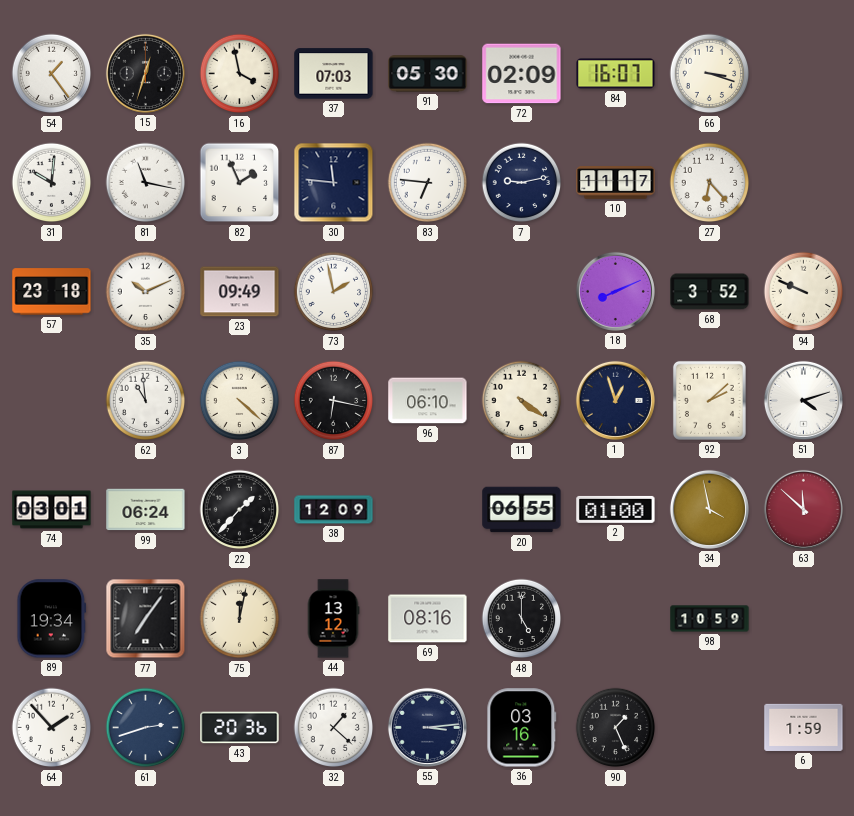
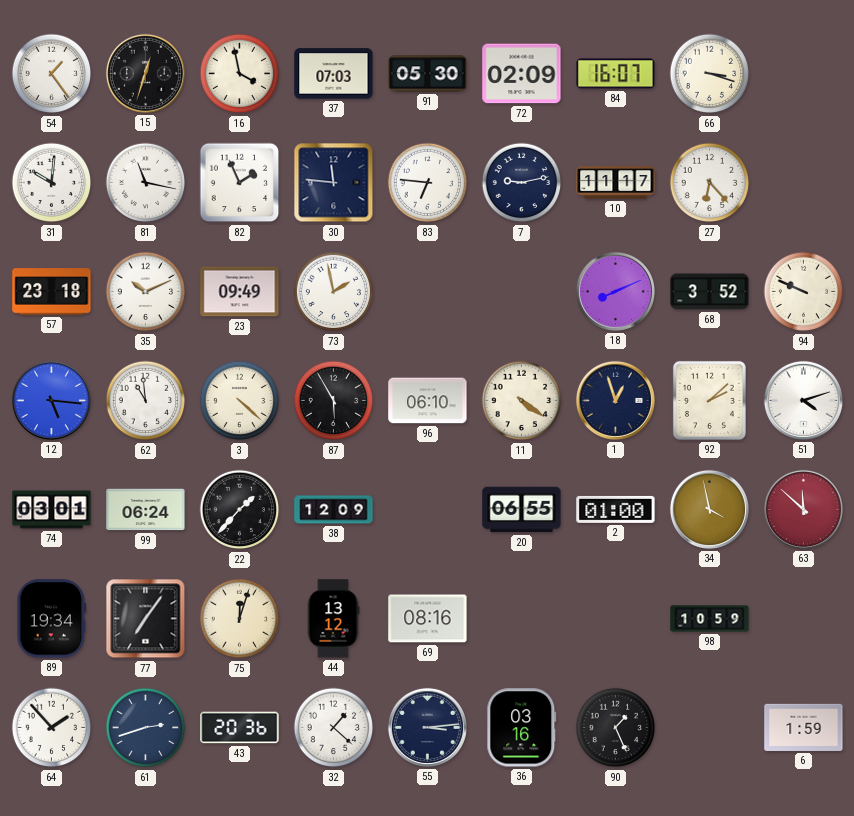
12: none -> 5:16
87: 6:17 -> 5:55
75: 12:02 -> 12:03
48: 5:00 -> none
